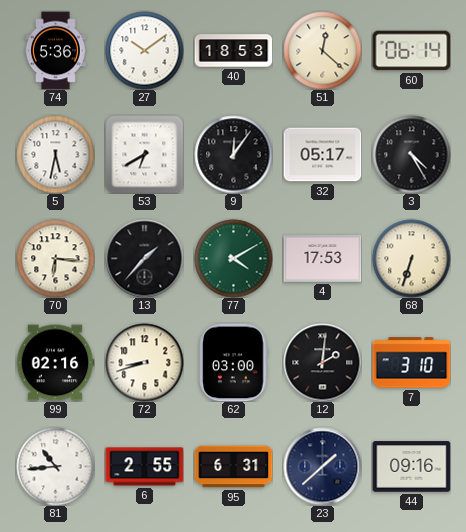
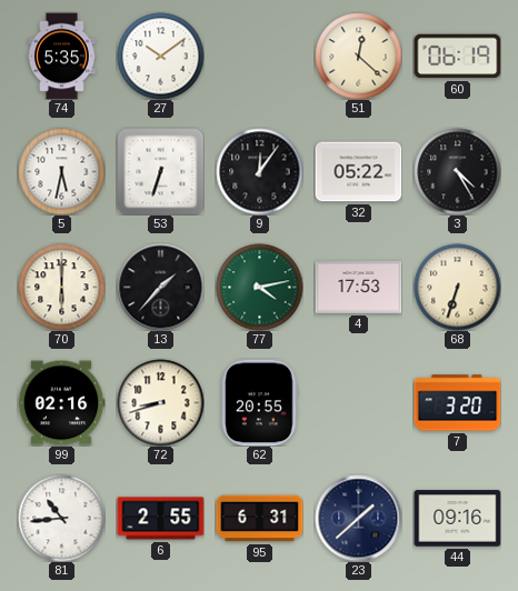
74: 5:36 -> 5:35
40: 18:53 -> none
60: 06:14 -> 06:19
53: 6:40 -> 6:33
32: 05:17 -> 05:22
70: 6:16 -> 6:00
77: 4:10 -> 4:13
62: 03:00 -> 20:55
12: 2:01 -> none
7: 3:10 -> 3:20
